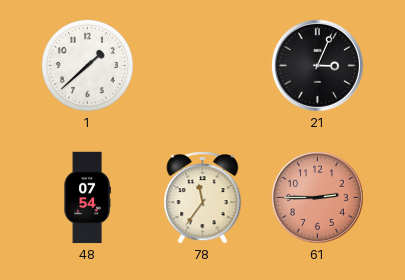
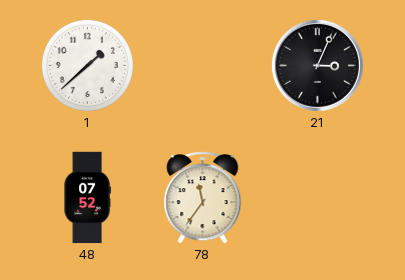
48: 07:54 -> 07:52
61: 2:45 -> none
